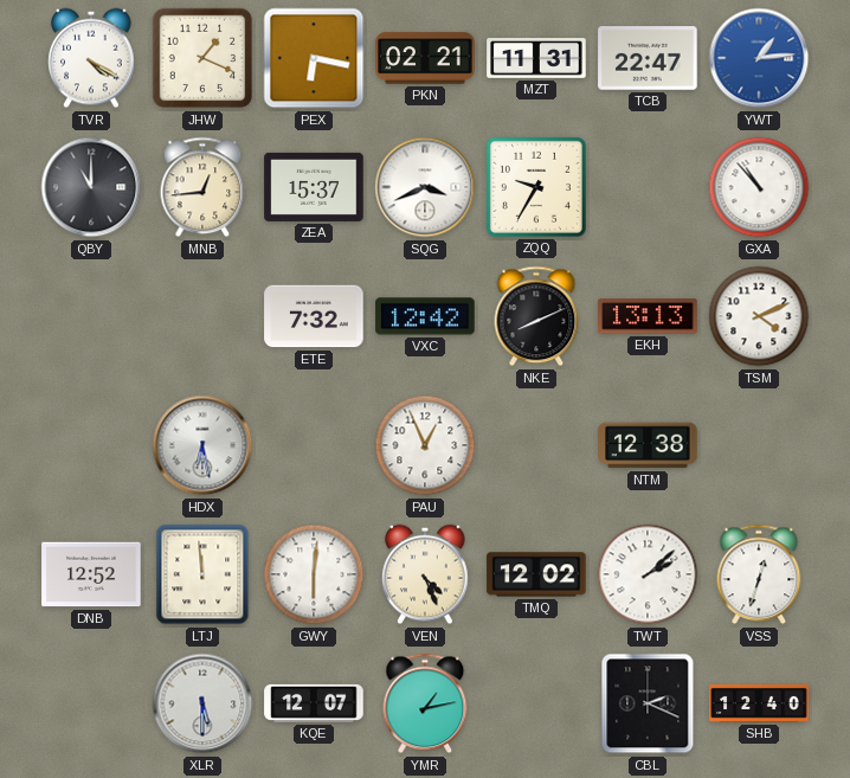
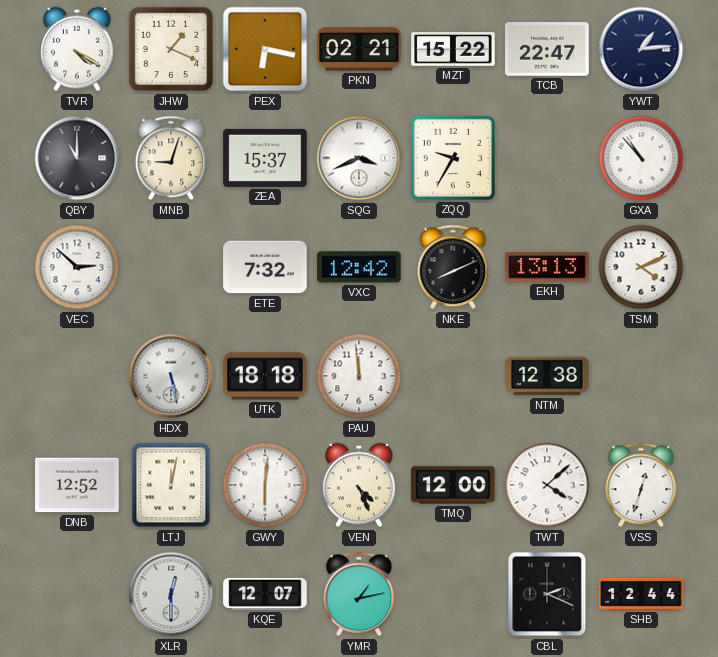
MZT: 11:31 -> 15:22
YWT dial: blue -> navy
MNB: 12:44 -> 9:03
VEC: none -> 2:52
HDX: 6:28 -> 5:28
UTK: none -> 18:18
PAU: 12:56 -> 11:59
LTJ: 11:59 -> 12:02
TMQ: 12:02 -> 12:00
TWT: 2:08 -> 4:08
XLR: 5:30 -> 12:30
SHB: 12:40 -> 12:44
